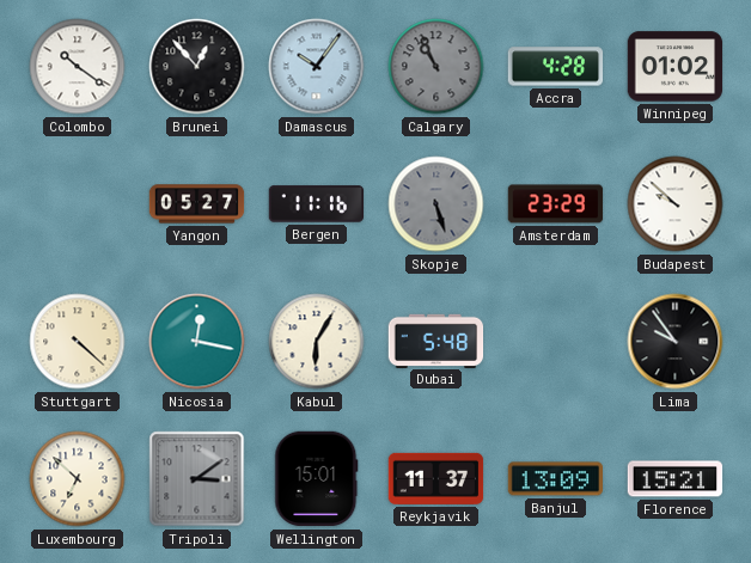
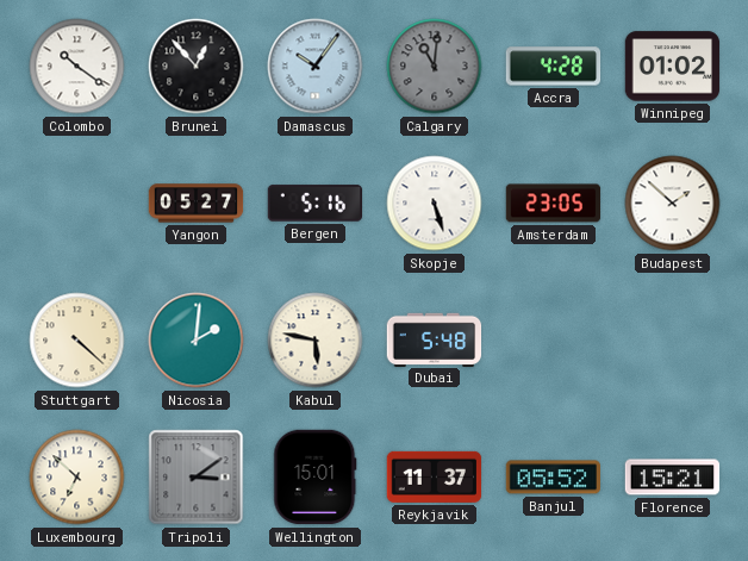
Calgary: 10:56 -> 11:01
Bergen: 11:16 -> 5:16
Skopje dial: grey -> white
Amsterdam: 23:29 -> 23:05
Budapest: 9:52 -> 1:52
Nicosia: 12:17 -> 2:01
Kabul: 6:05 -> 5:47
Lima: 9:54 -> none
Banjul: 13:09 -> 05:52
